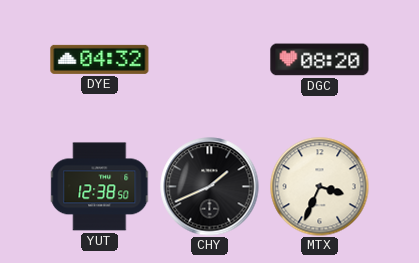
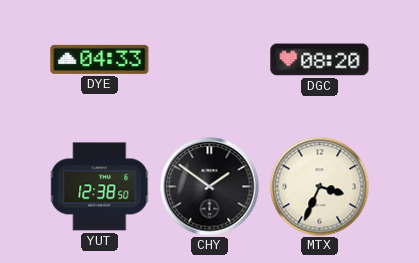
DYE: 04:32 -> 04:33
CHY: 1:41 -> 1:51
